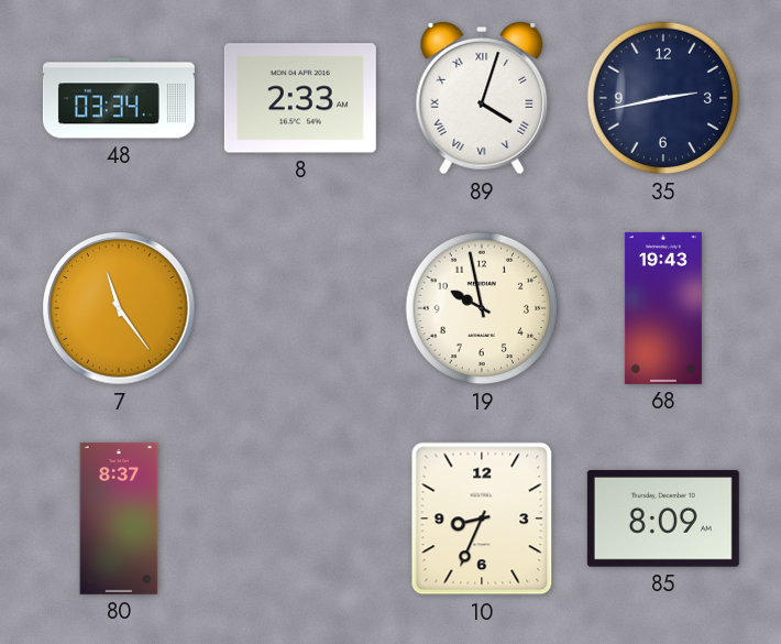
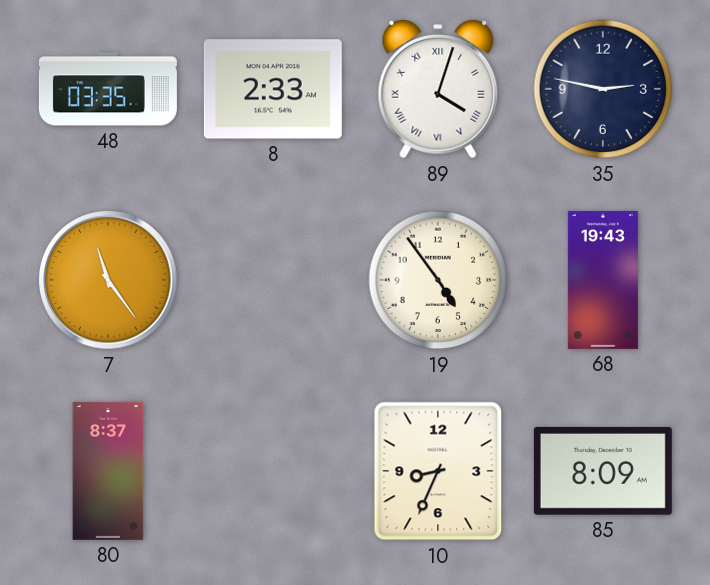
48: 03:34 -> 03:35
35: 2:43 -> 2:47
19: 9:58 -> 4:54
